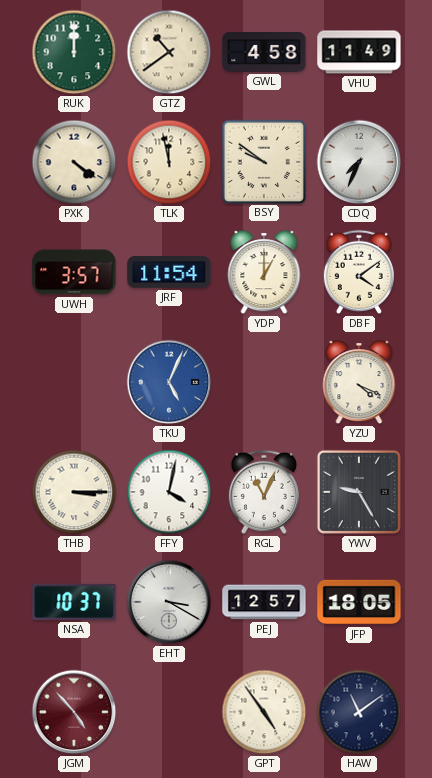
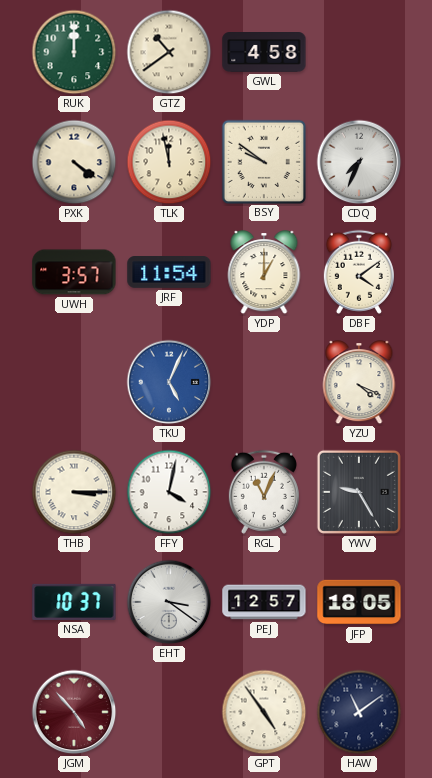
VHU: 11:49 -> none
EHT: 3:20 -> 3:21
